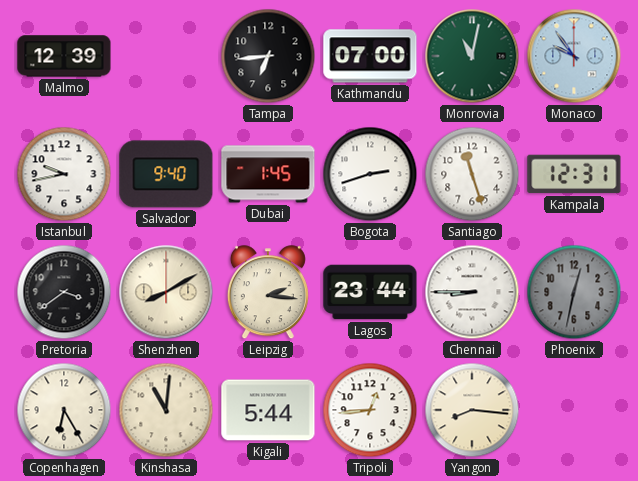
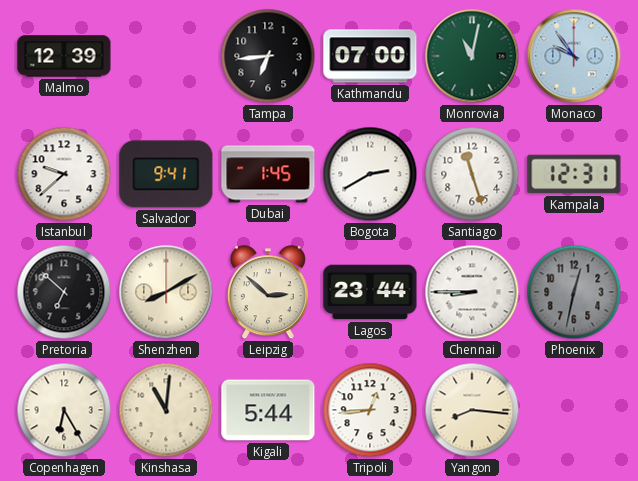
Istanbul: 9:43 -> 9:38
Salvador: 9:40 -> 9:41
Bogota: 2:42 -> 2:40
Pretoria: 3:39 -> 6:52
Leipzig: 2:16 -> 2:52
